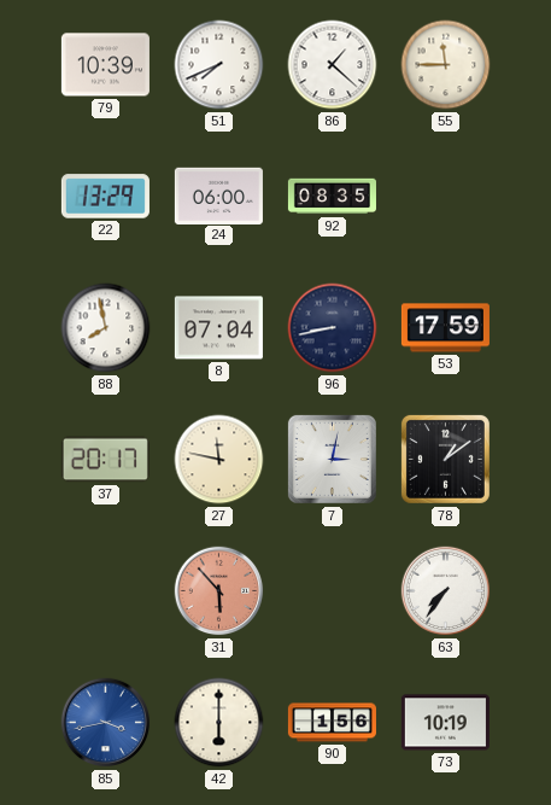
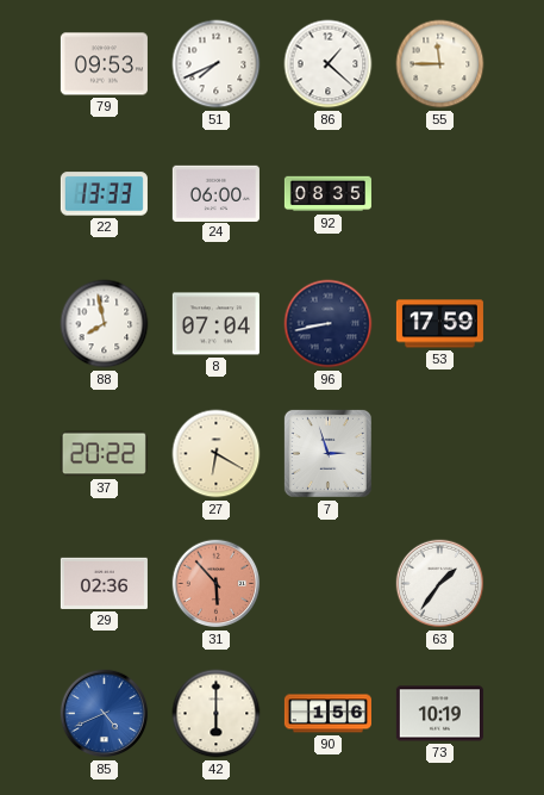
79: 10:39 -> 09:53
22: 13:29 -> 13:33
37: 20:17 -> 20:22
27: 11:47 -> 6:20
7: 3:02 -> 2:57
78: 1:09 -> none
29: none -> 02:36
63: 7:36 -> 1:36
85: 3:43 -> 4:41
